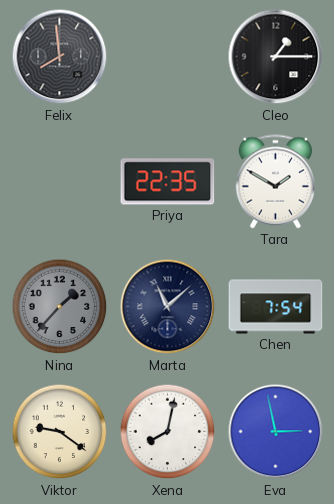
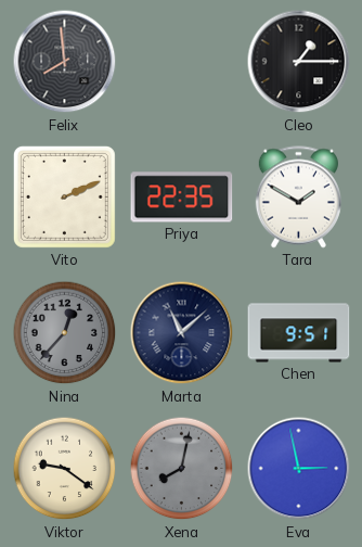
Vito: none -> 2:11
Nina: 1:37 -> 12:37
Chen: 7:54 -> 9:51
Xena dial: white -> grey
